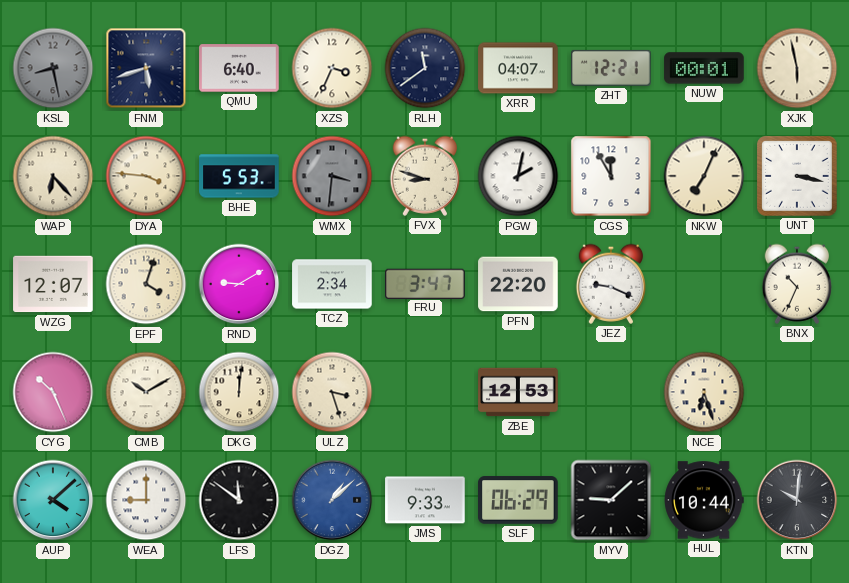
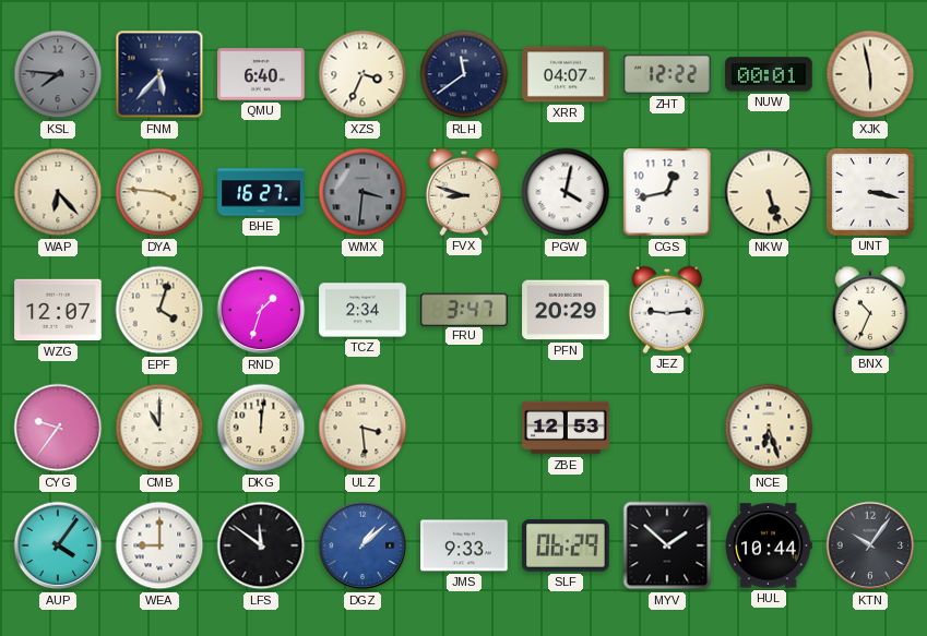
KSL: 8:28 -> 7:46
FNM: 5:42 -> 5:37
ZHT: 12:21 -> 12:22
BHE: 5:53 -> 16:27
PGW: 2:02 -> 4:02
CGS: 11:55 -> 12:43
NKW: 7:04 -> 5:27
RND: 9:10 -> 1:33
PFN: 22:20 -> 20:29
JEZ: 9:19 -> 9:14
CYG: 10:26 -> 9:36
CMB: 10:10 -> 11:00
ULZ: 3:27 -> 3:29
AUP: 4:08 -> 4:06
MYV: 9:08 -> 1:52
KTN: 10:01 -> 10:06
